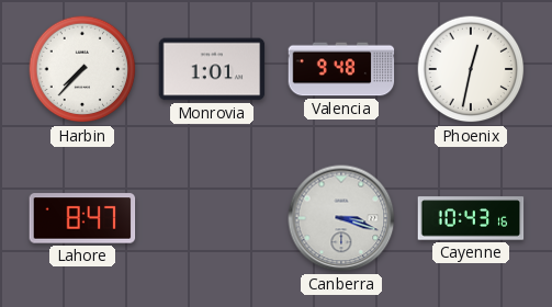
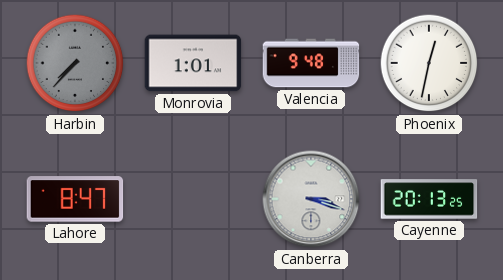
Harbin dial: white -> grey
Cayenne: 10:43 -> 20:13
